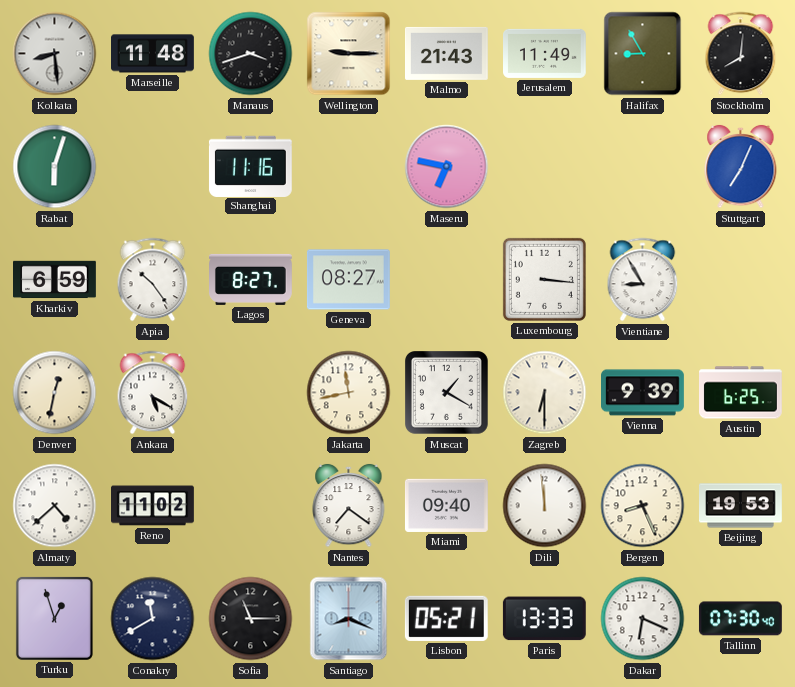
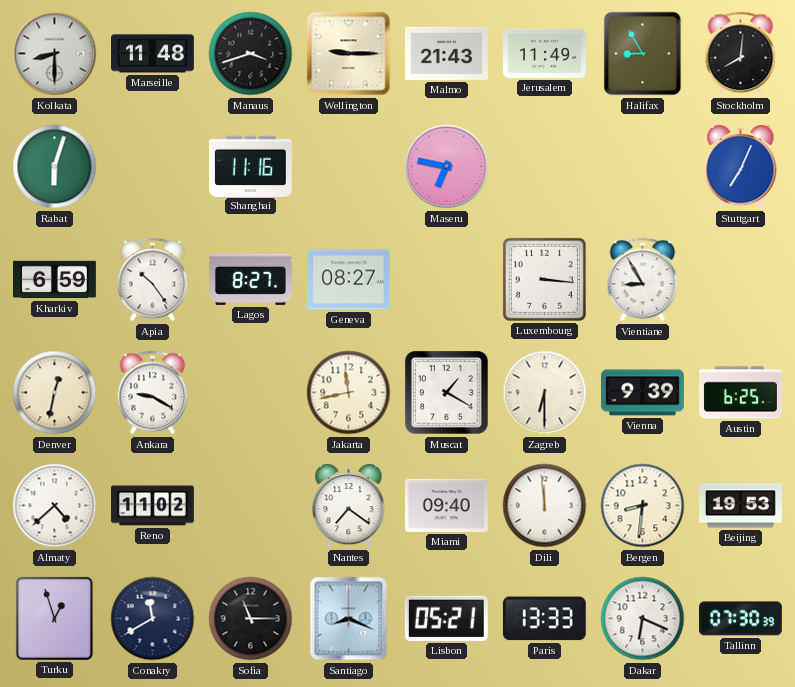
Kolkata: 8:29 -> 8:30
Ankara: 5:20 -> 9:20
Bergen: 8:26 -> 8:31
Tallinn: 07:30:40 -> 07:30:39
